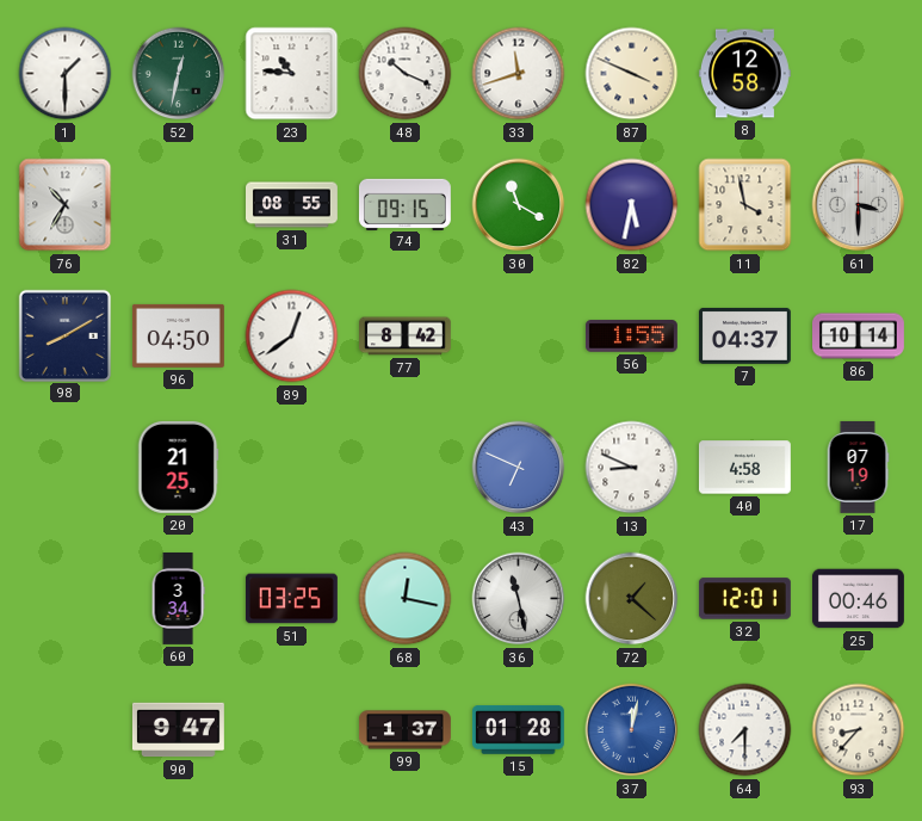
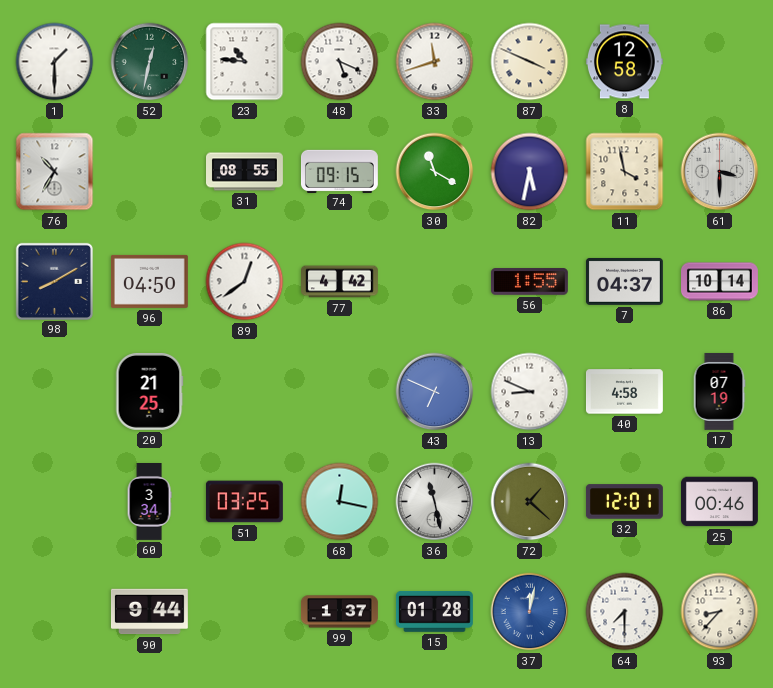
48: 10:19 -> 5:19
77: 8:42 -> 4:42
90: 9:47 -> 9:44
